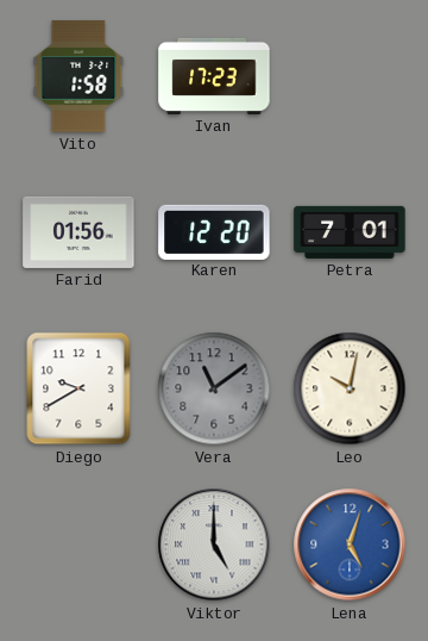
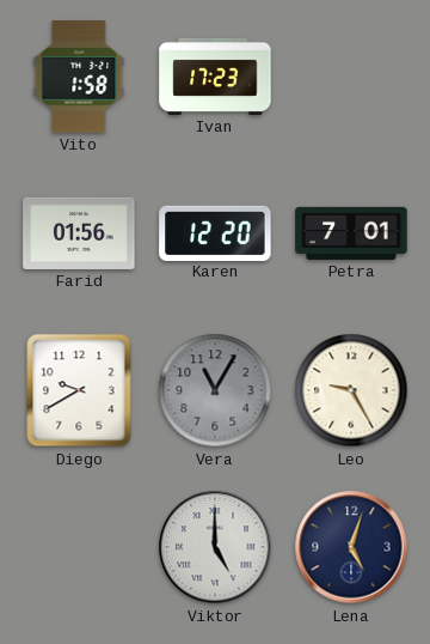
Vera: 11:09 -> 11:05
Leo: 10:02 -> 9:25
Lena dial: blue -> navy
